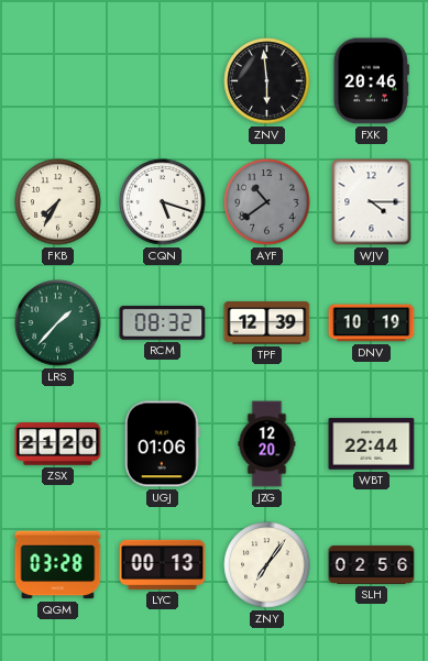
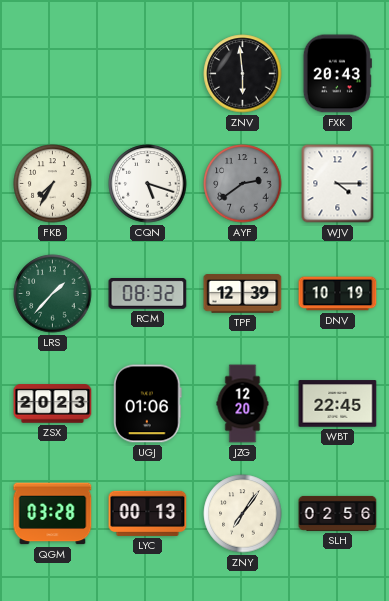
FXK: 20:46 -> 20:43
AYF: 10:39 -> 2:39
ZSX: 21:20 -> 20:23
WBT: 22:44 -> 22:45
